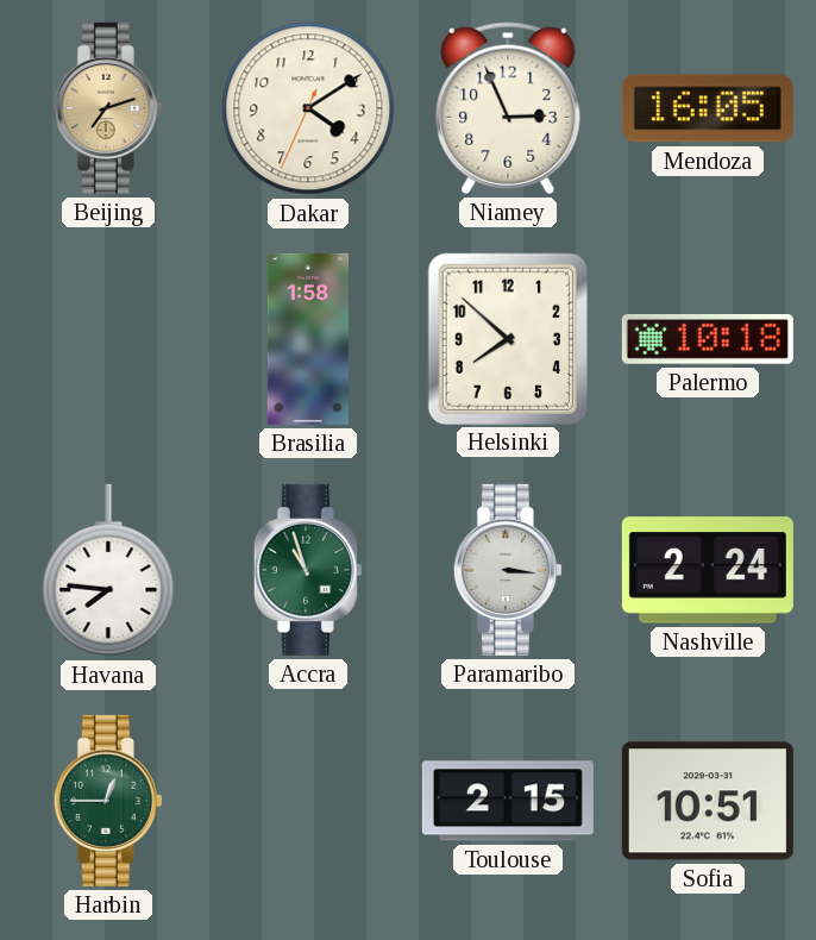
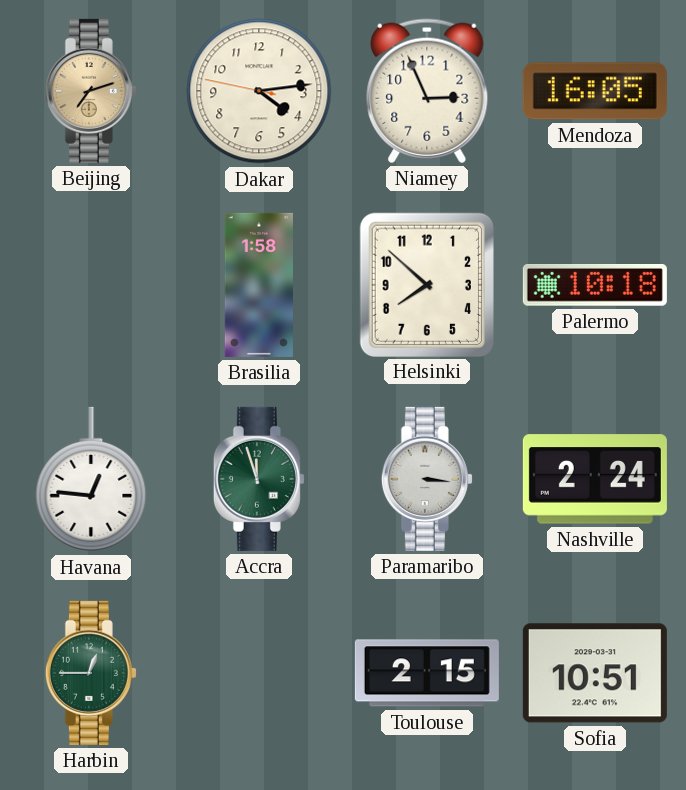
Dakar: 4:09 -> 4:13
Havana: 7:46 -> 12:46
Accra: 10:57 -> 11:57
